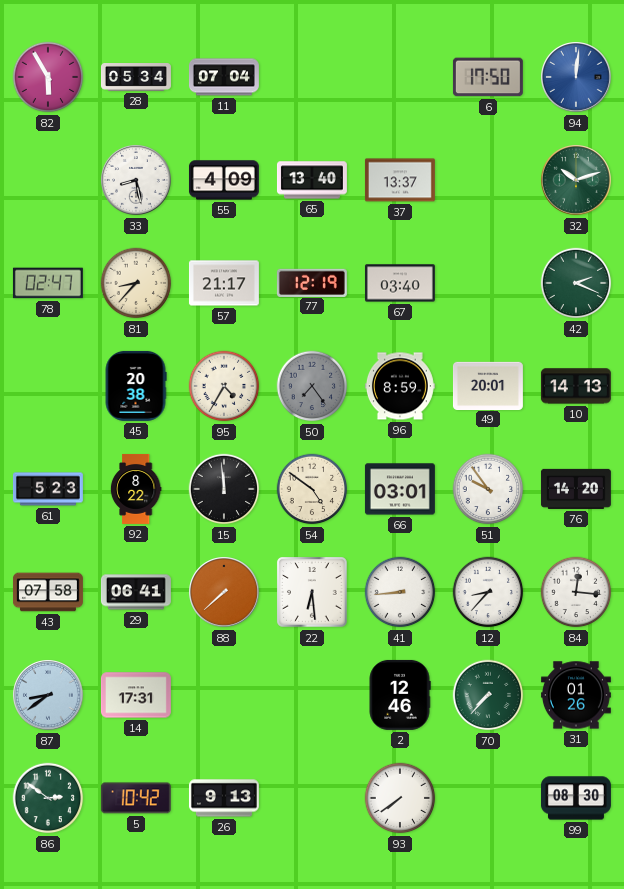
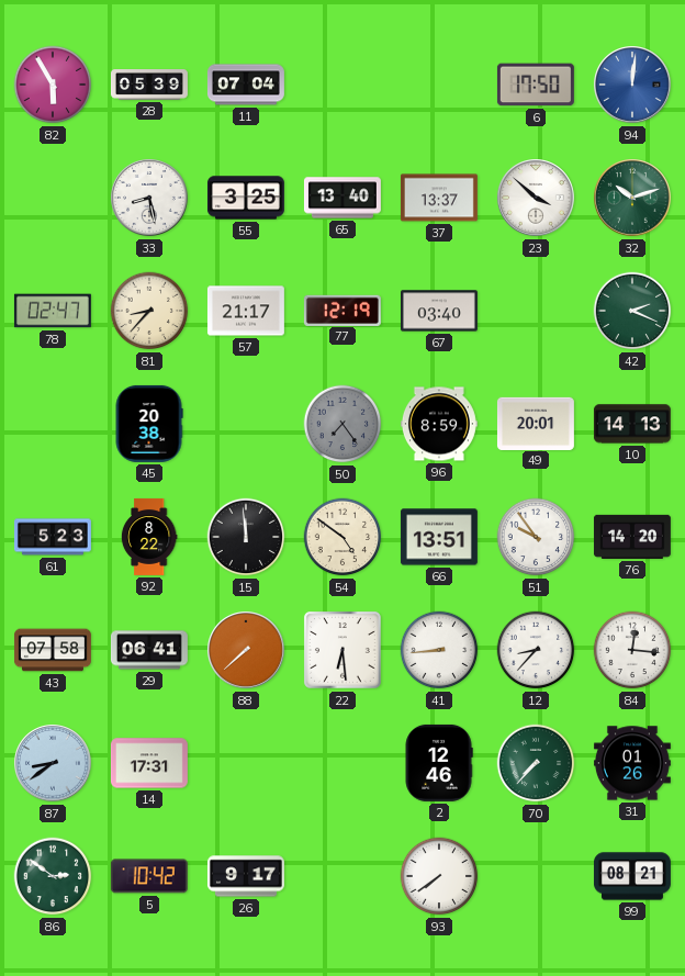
28: 05:34 -> 05:39
55: 4:09 -> 3:25
23: none -> 3:52
95: 4:35 -> none
66: 03:01 -> 13:51
26: 9:13 -> 9:17
99: 08:30 -> 08:21
